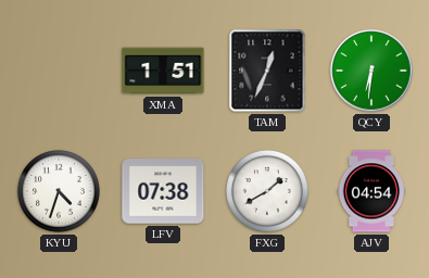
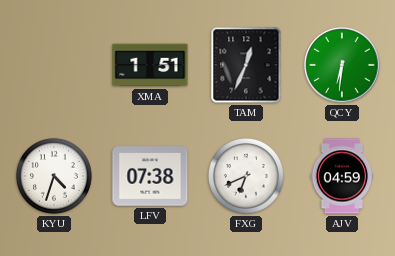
FXG: 1:40 -> 6:41
AJV: 04:54 -> 04:59
